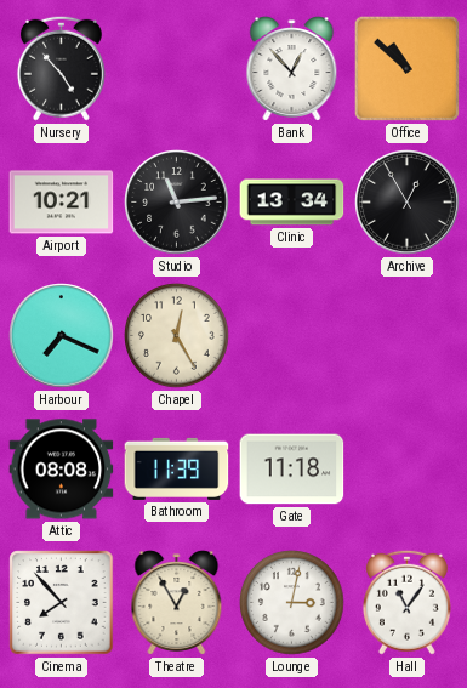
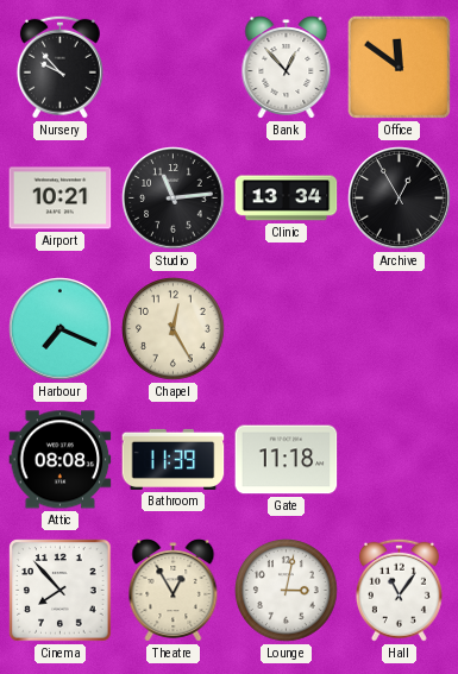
Nursery: 4:53 -> 9:53
Office: 10:52 -> 11:51
